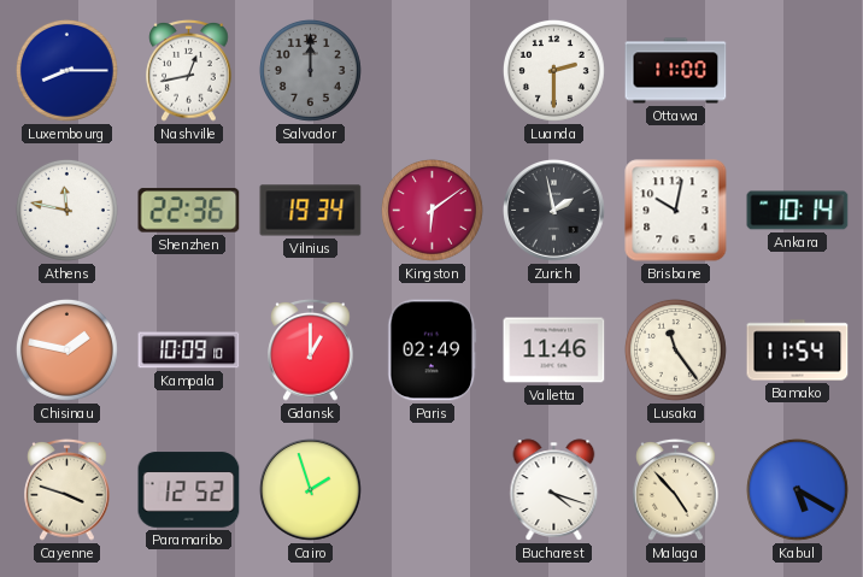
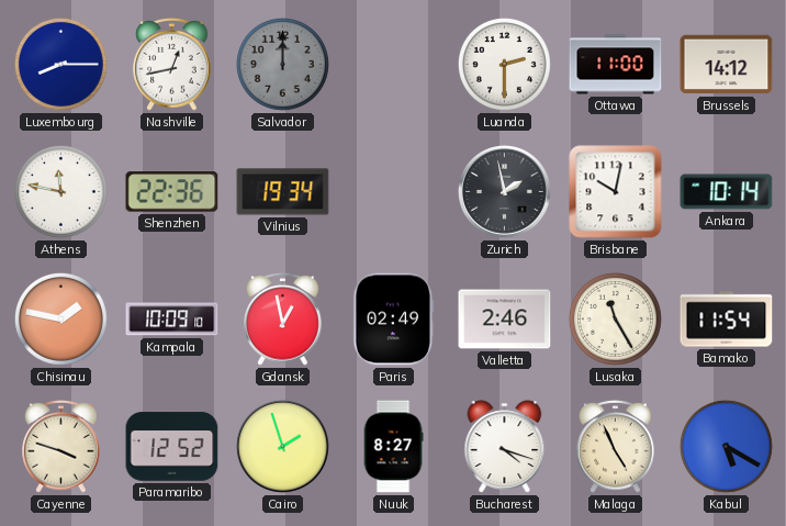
Brussels: none -> 14:12
Kingston: 6:09 -> none
Gdansk: 1:00 -> 12:58
Valletta: 11:46 -> 2:46
Lusaka: 11:24 -> 11:25
Nuuk: none -> 8:27
Malaga: 4:53 -> 4:56
